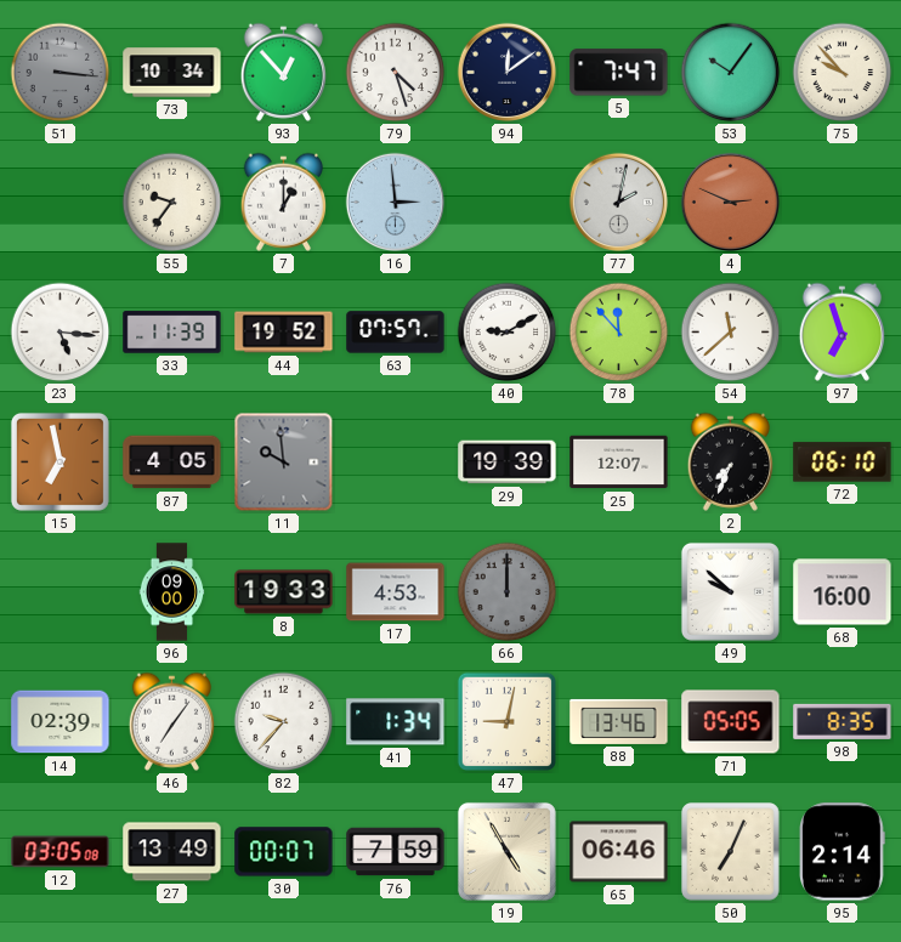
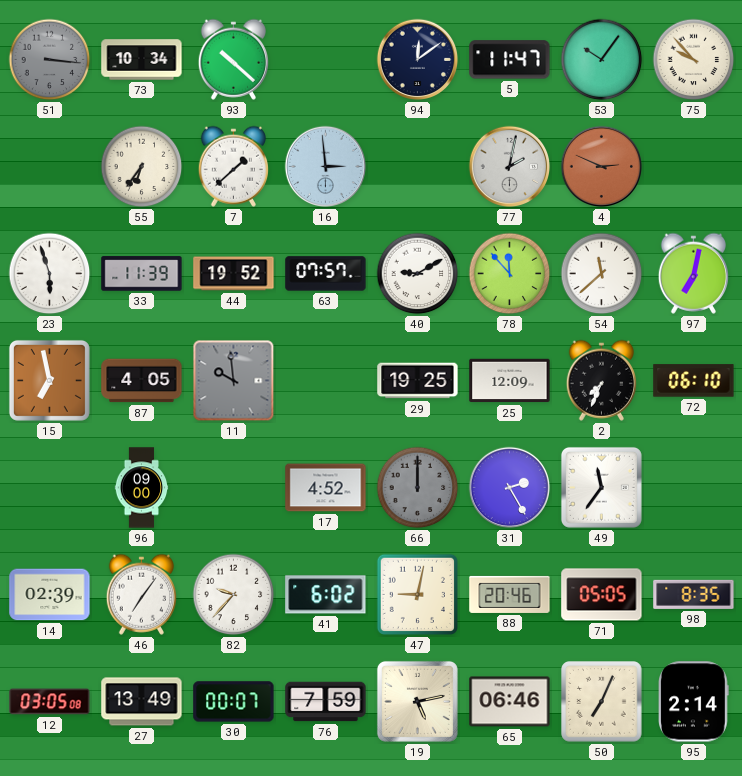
93: 12:53 -> 10:22
79: 4:27 -> none
5: 7:47 -> 11:47
55: 9:36 -> 6:36
7: 1:00 -> 1:38
23: 5:16 -> 5:57
97: 6:57 -> 7:02
29: 19:39 -> 19:25
25: 12:07 -> 12:09
8: 19:33 -> none
17: 4:53 -> 4:52
31: none -> 2:25
49: 9:52 -> 11:36
68: 16:00 -> none
41: 1:34 -> 6:02
88: 13:46 -> 20:46
19: 4:55 -> 5:13
